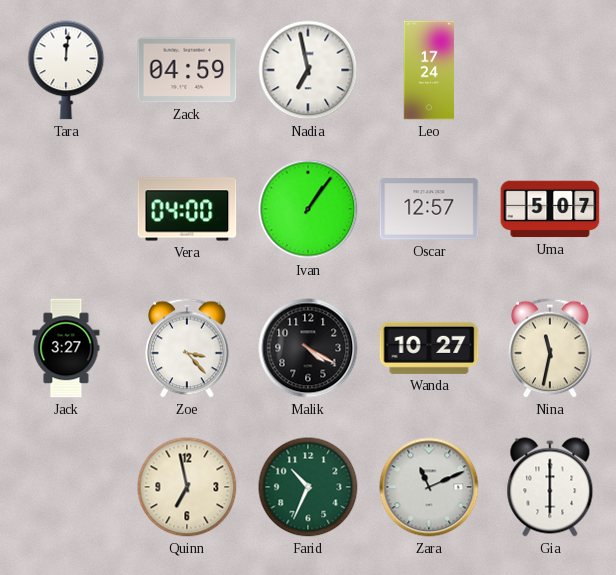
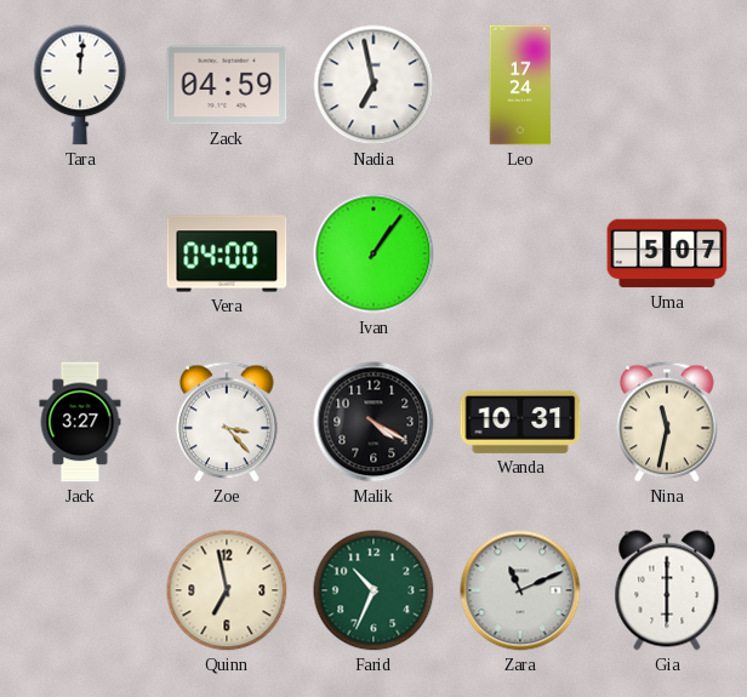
Oscar: 12:57 -> none
Wanda: 10:27 -> 10:31
